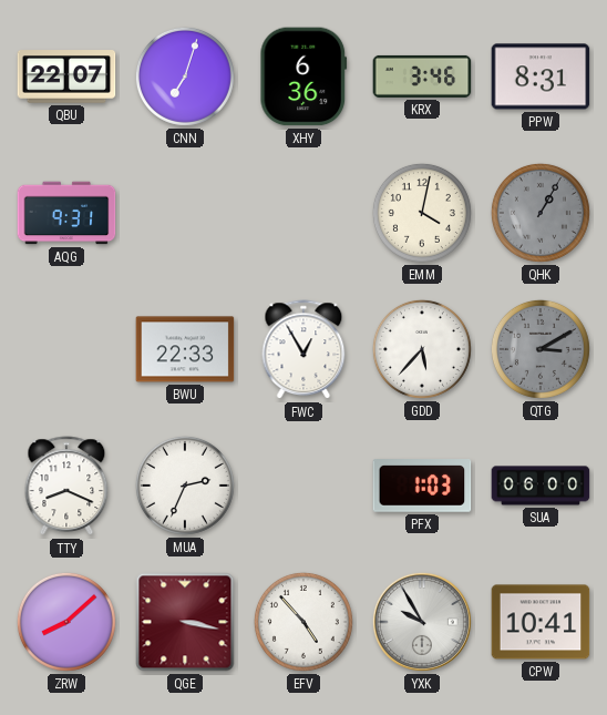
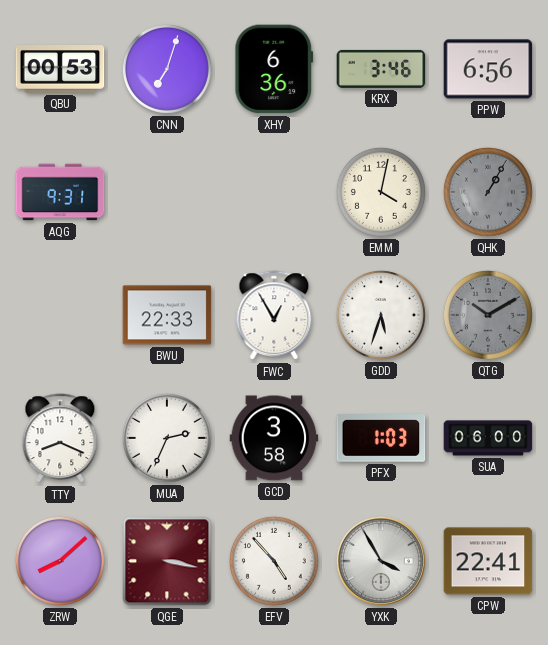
QBU: 22:07 -> 00:53
PPW: 8:31 -> 6:56
GDD: 5:37 -> 5:33
QTG: 3:10 -> 10:10
GCD: none -> 3:58
YXK: 9:55 -> 3:55
CPW: 10:41 -> 22:41
